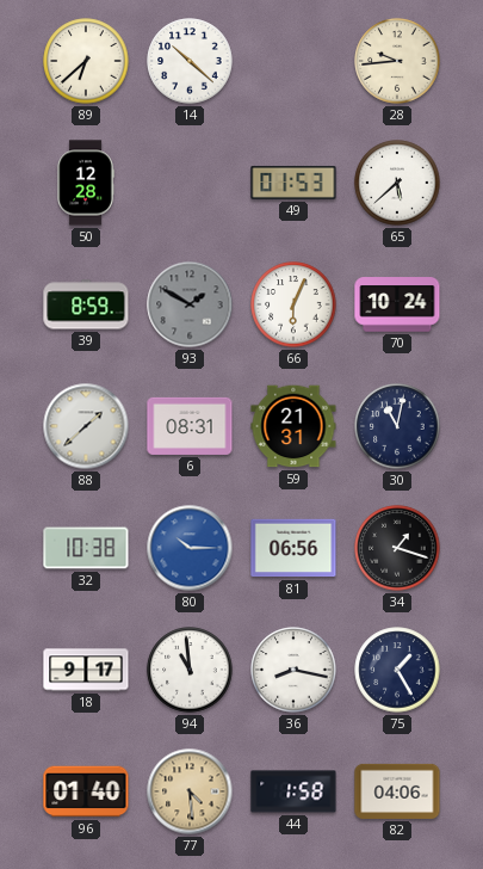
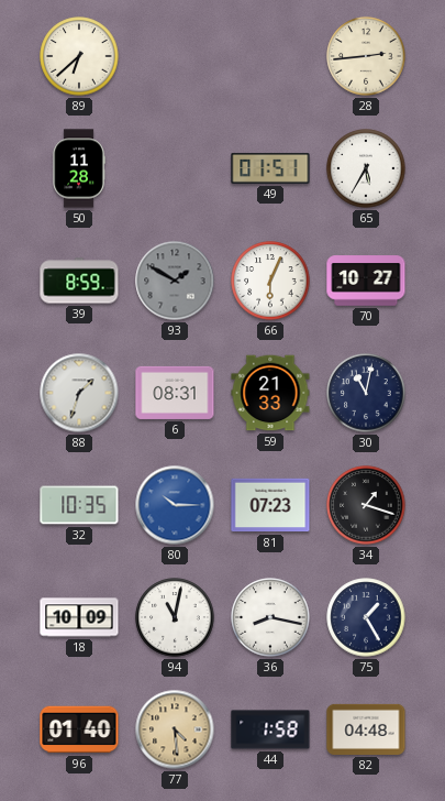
14: 10:22 -> none
28: 9:44 -> 2:44
50: 12:28 -> 11:28
49: 01:53 -> 01:51
65: 5:38 -> 5:35
70: 10:24 -> 10:27
88: 1:38 -> 1:33
59: 21:31 -> 21:33
32: 10:38 -> 10:35
81: 06:56 -> 07:23
18: 9:17 -> 10:09
94: 10:59 -> 11:02
82: 04:06 -> 04:48
